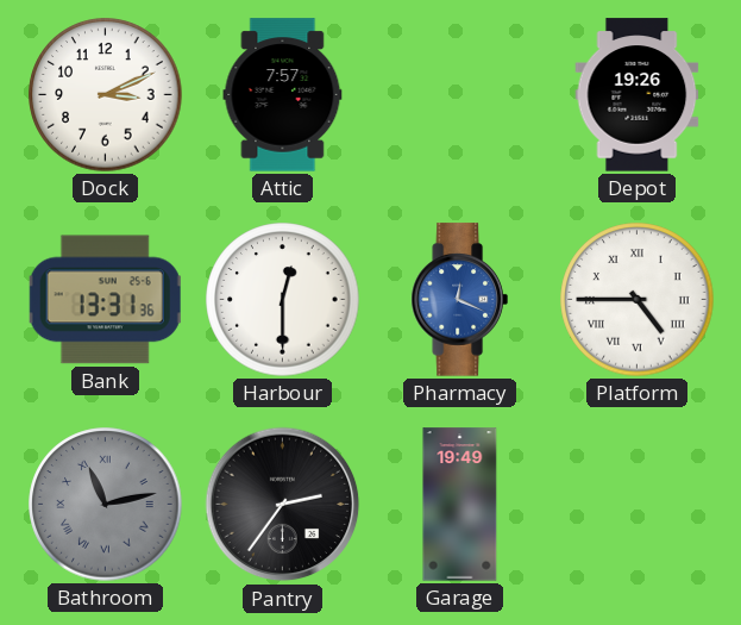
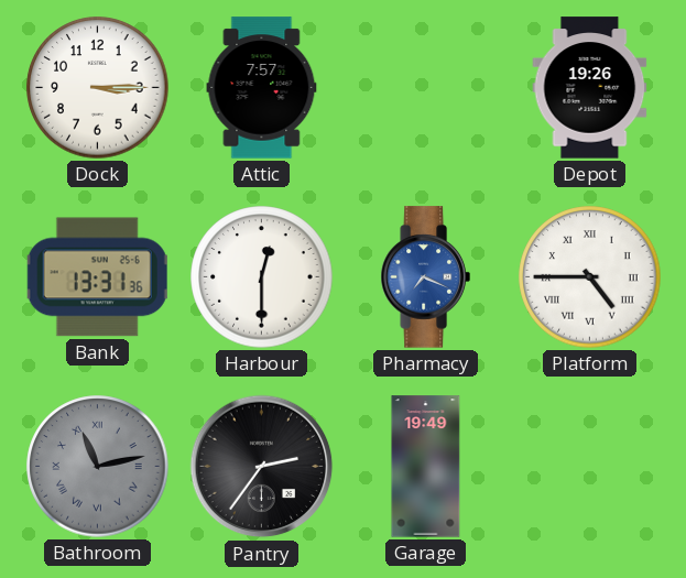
Dock: 3:11 -> 3:15
Pharmacy: 12:19 -> 7:19
